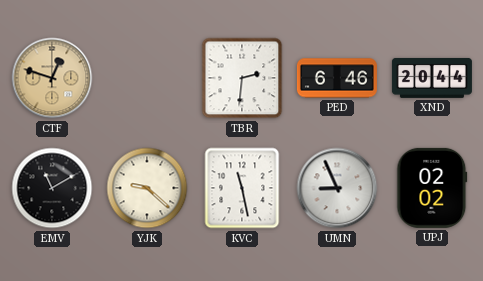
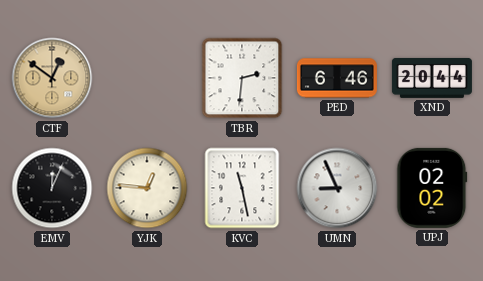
CTF: 12:48 -> 12:51
EMV: 11:10 -> 12:04
YJK: 9:22 -> 12:46
